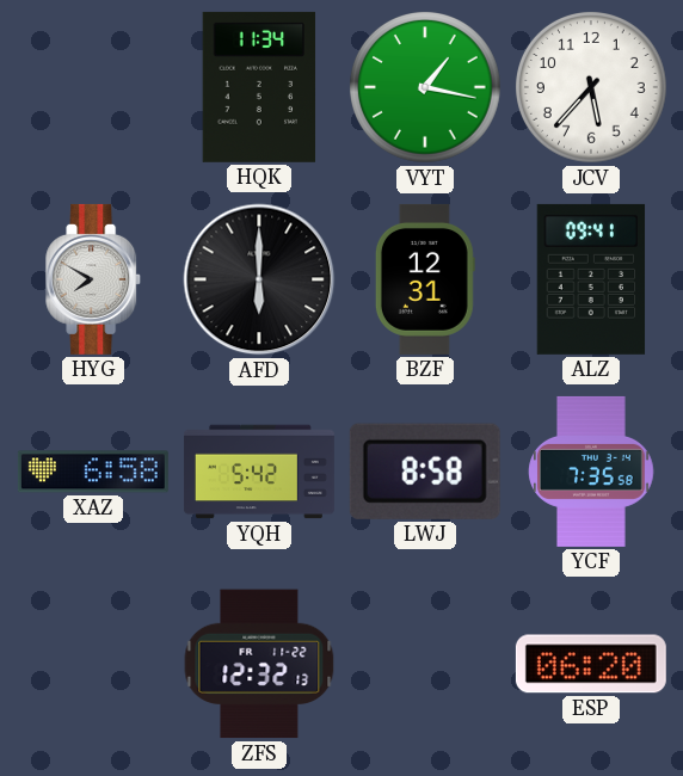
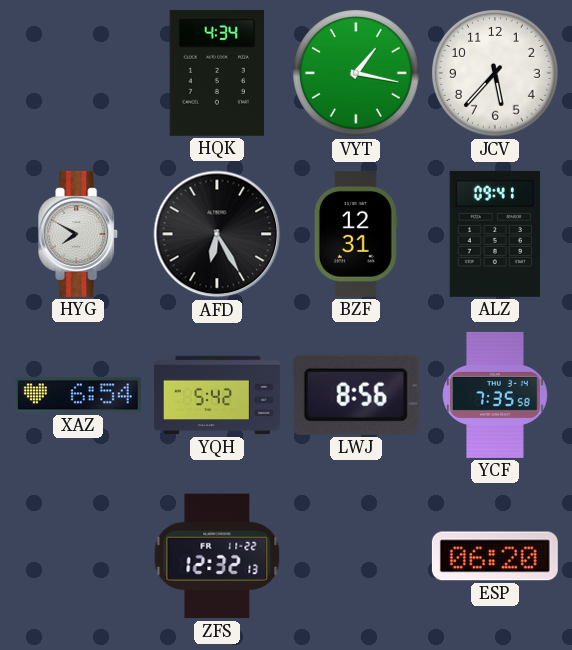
HQK: 11:34 -> 4:34
AFD: 6:00 -> 6:25
XAZ: 6:58 -> 6:54
LWJ: 8:58 -> 8:56
